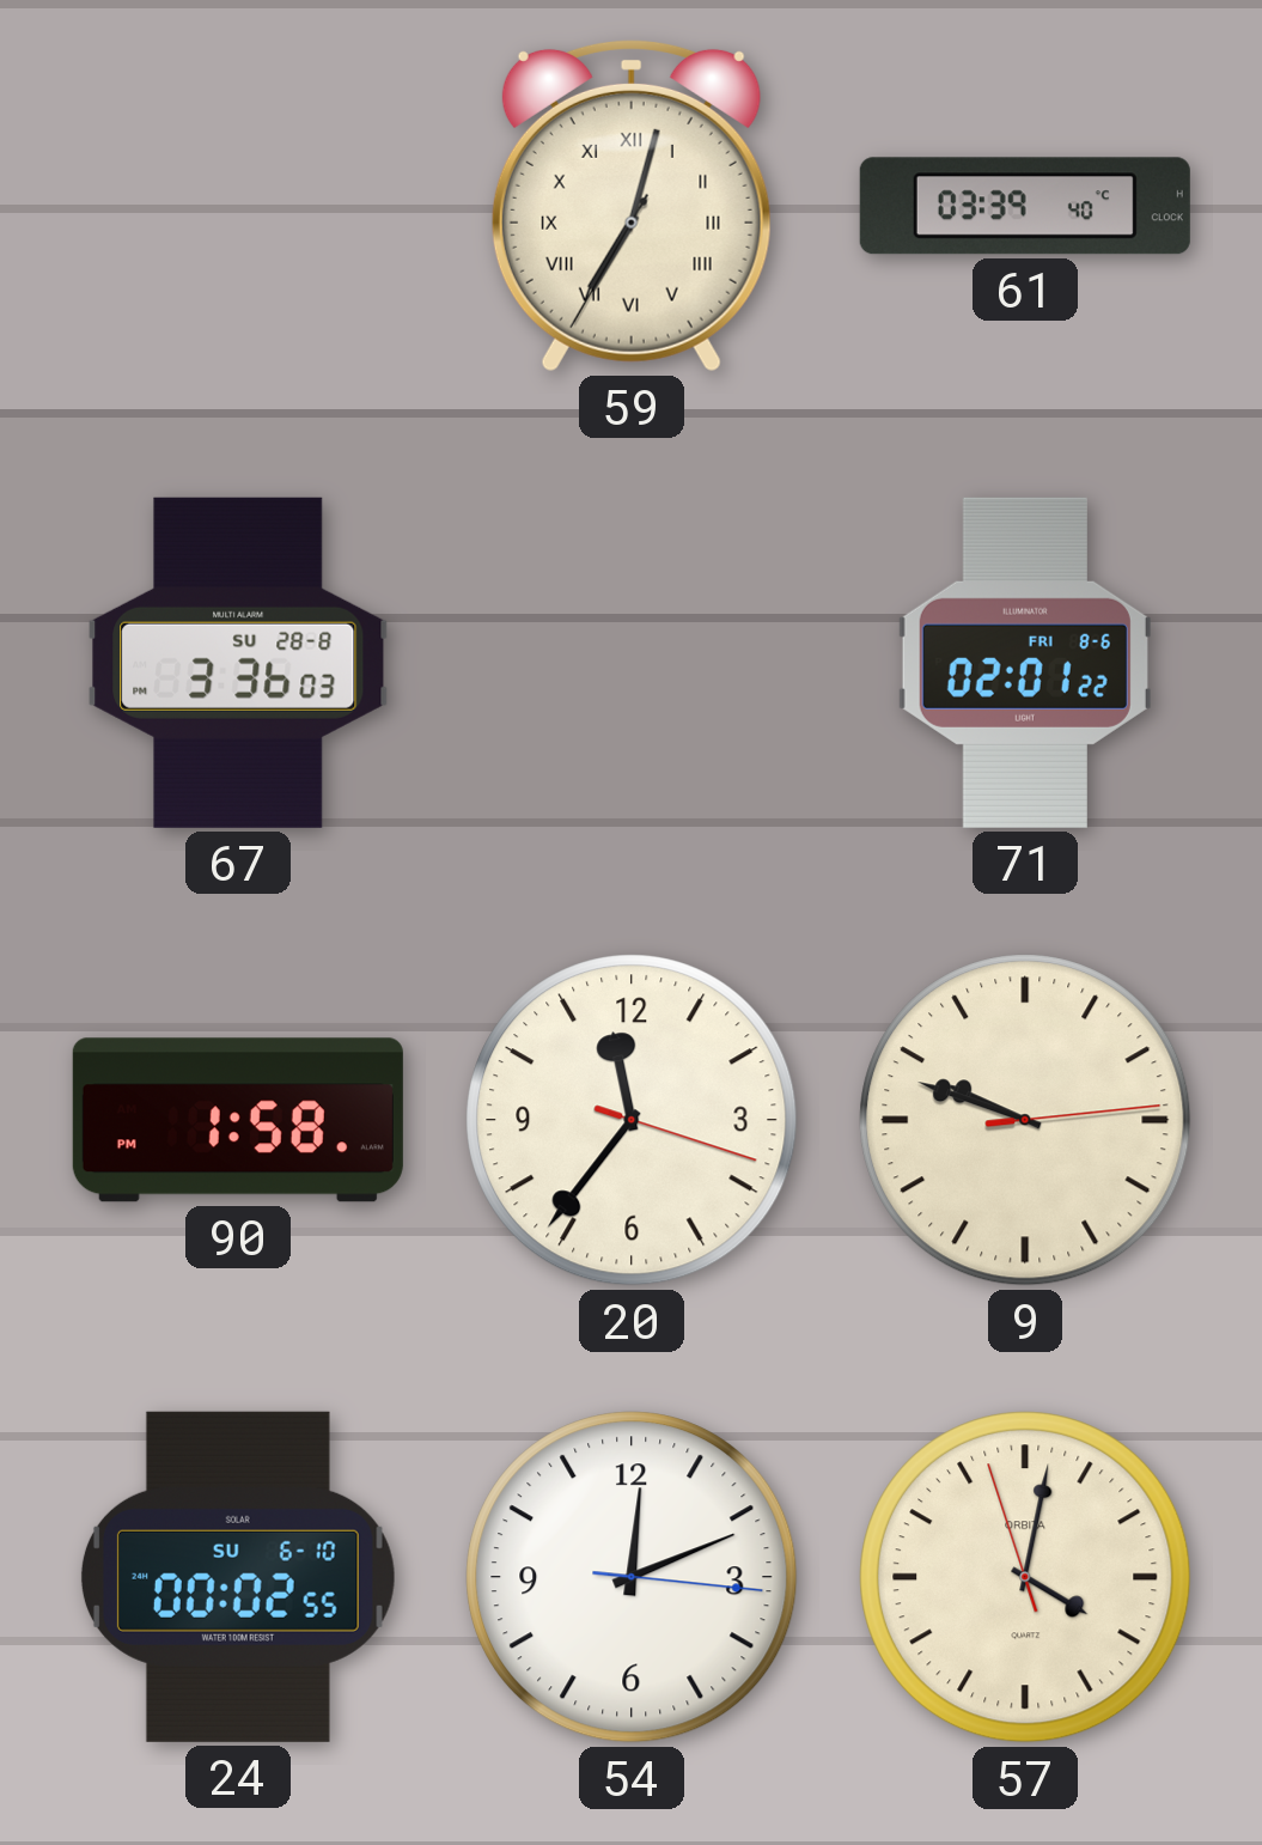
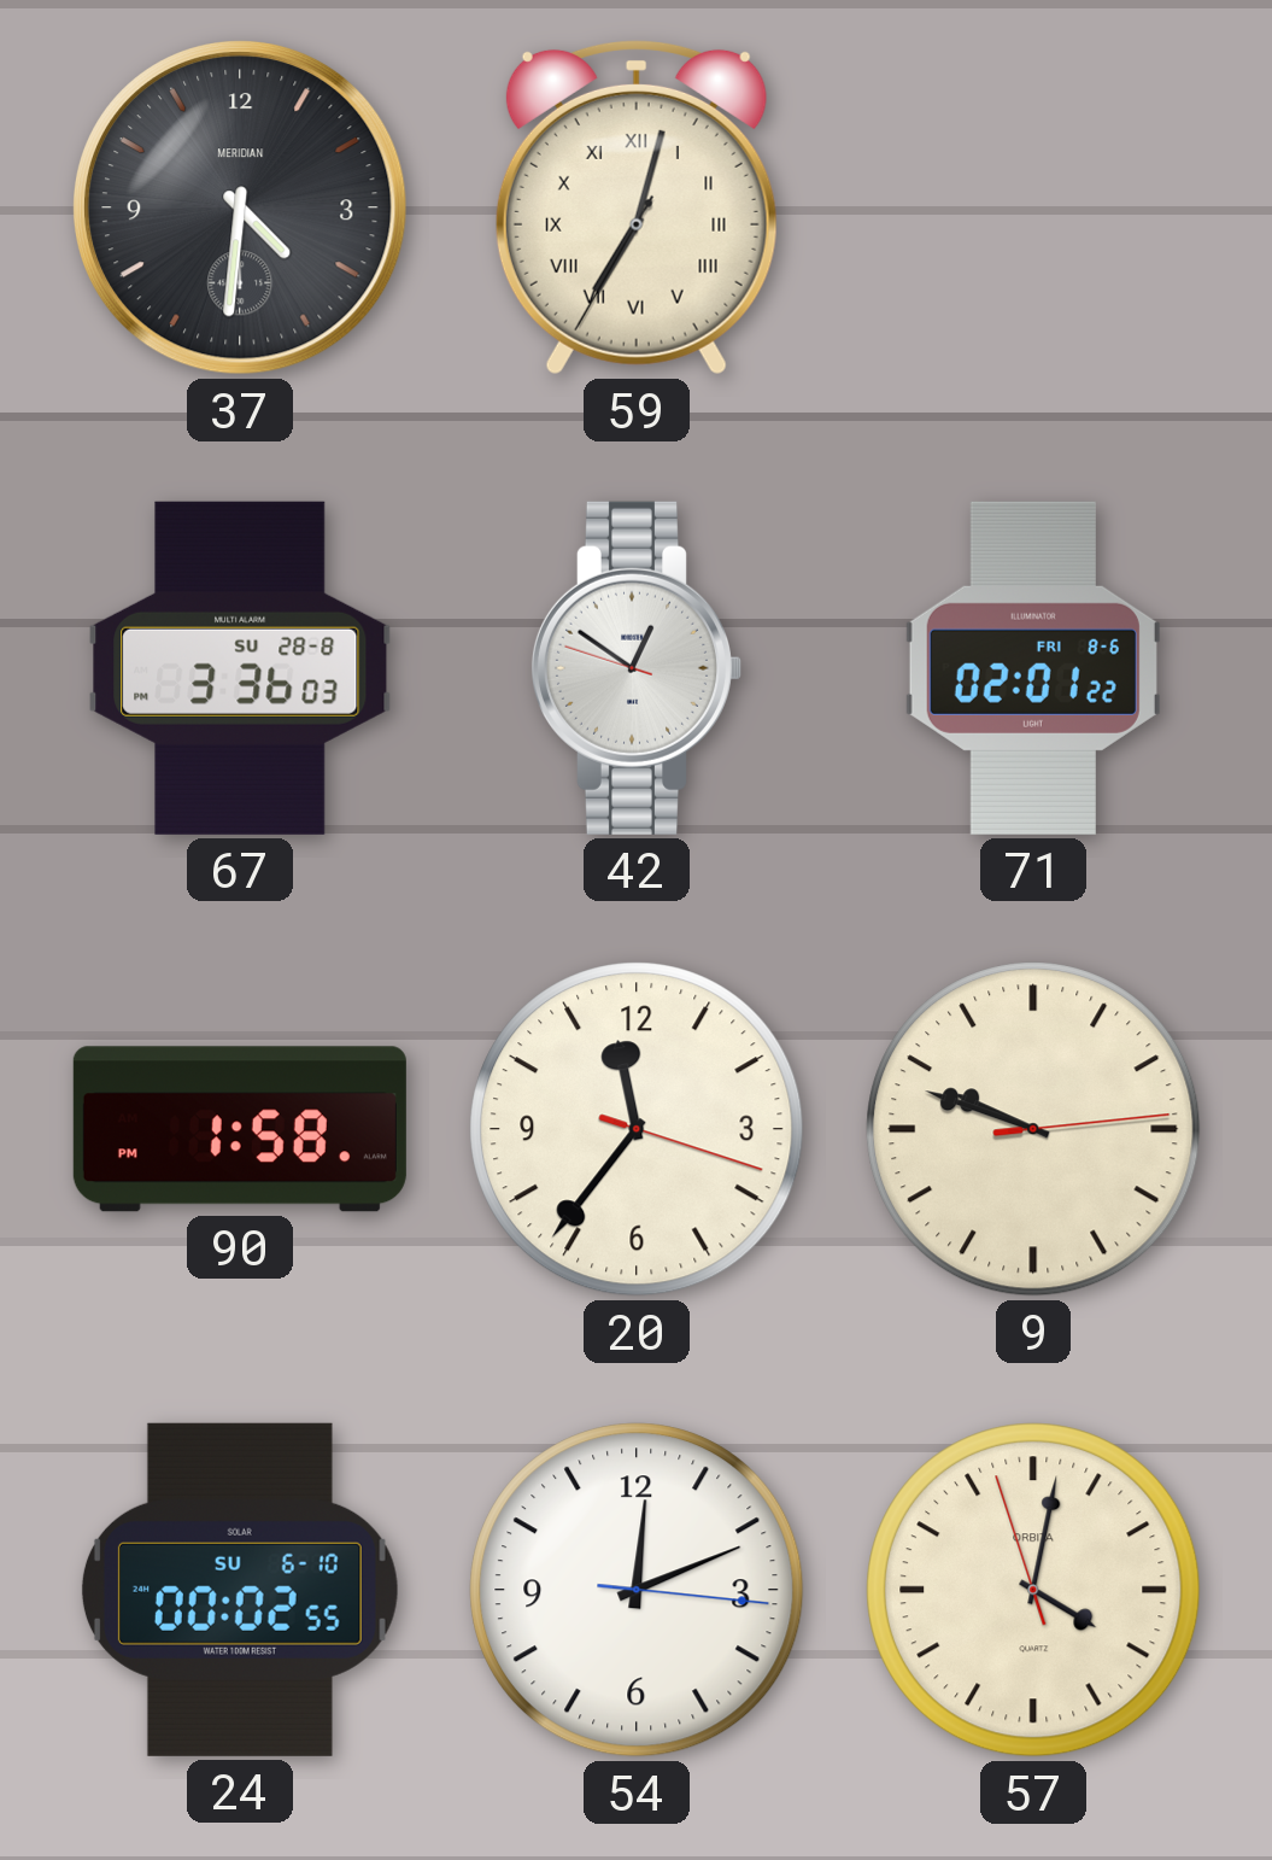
37: none -> 4:31
61: 03:39 -> none
42: none -> 12:50
